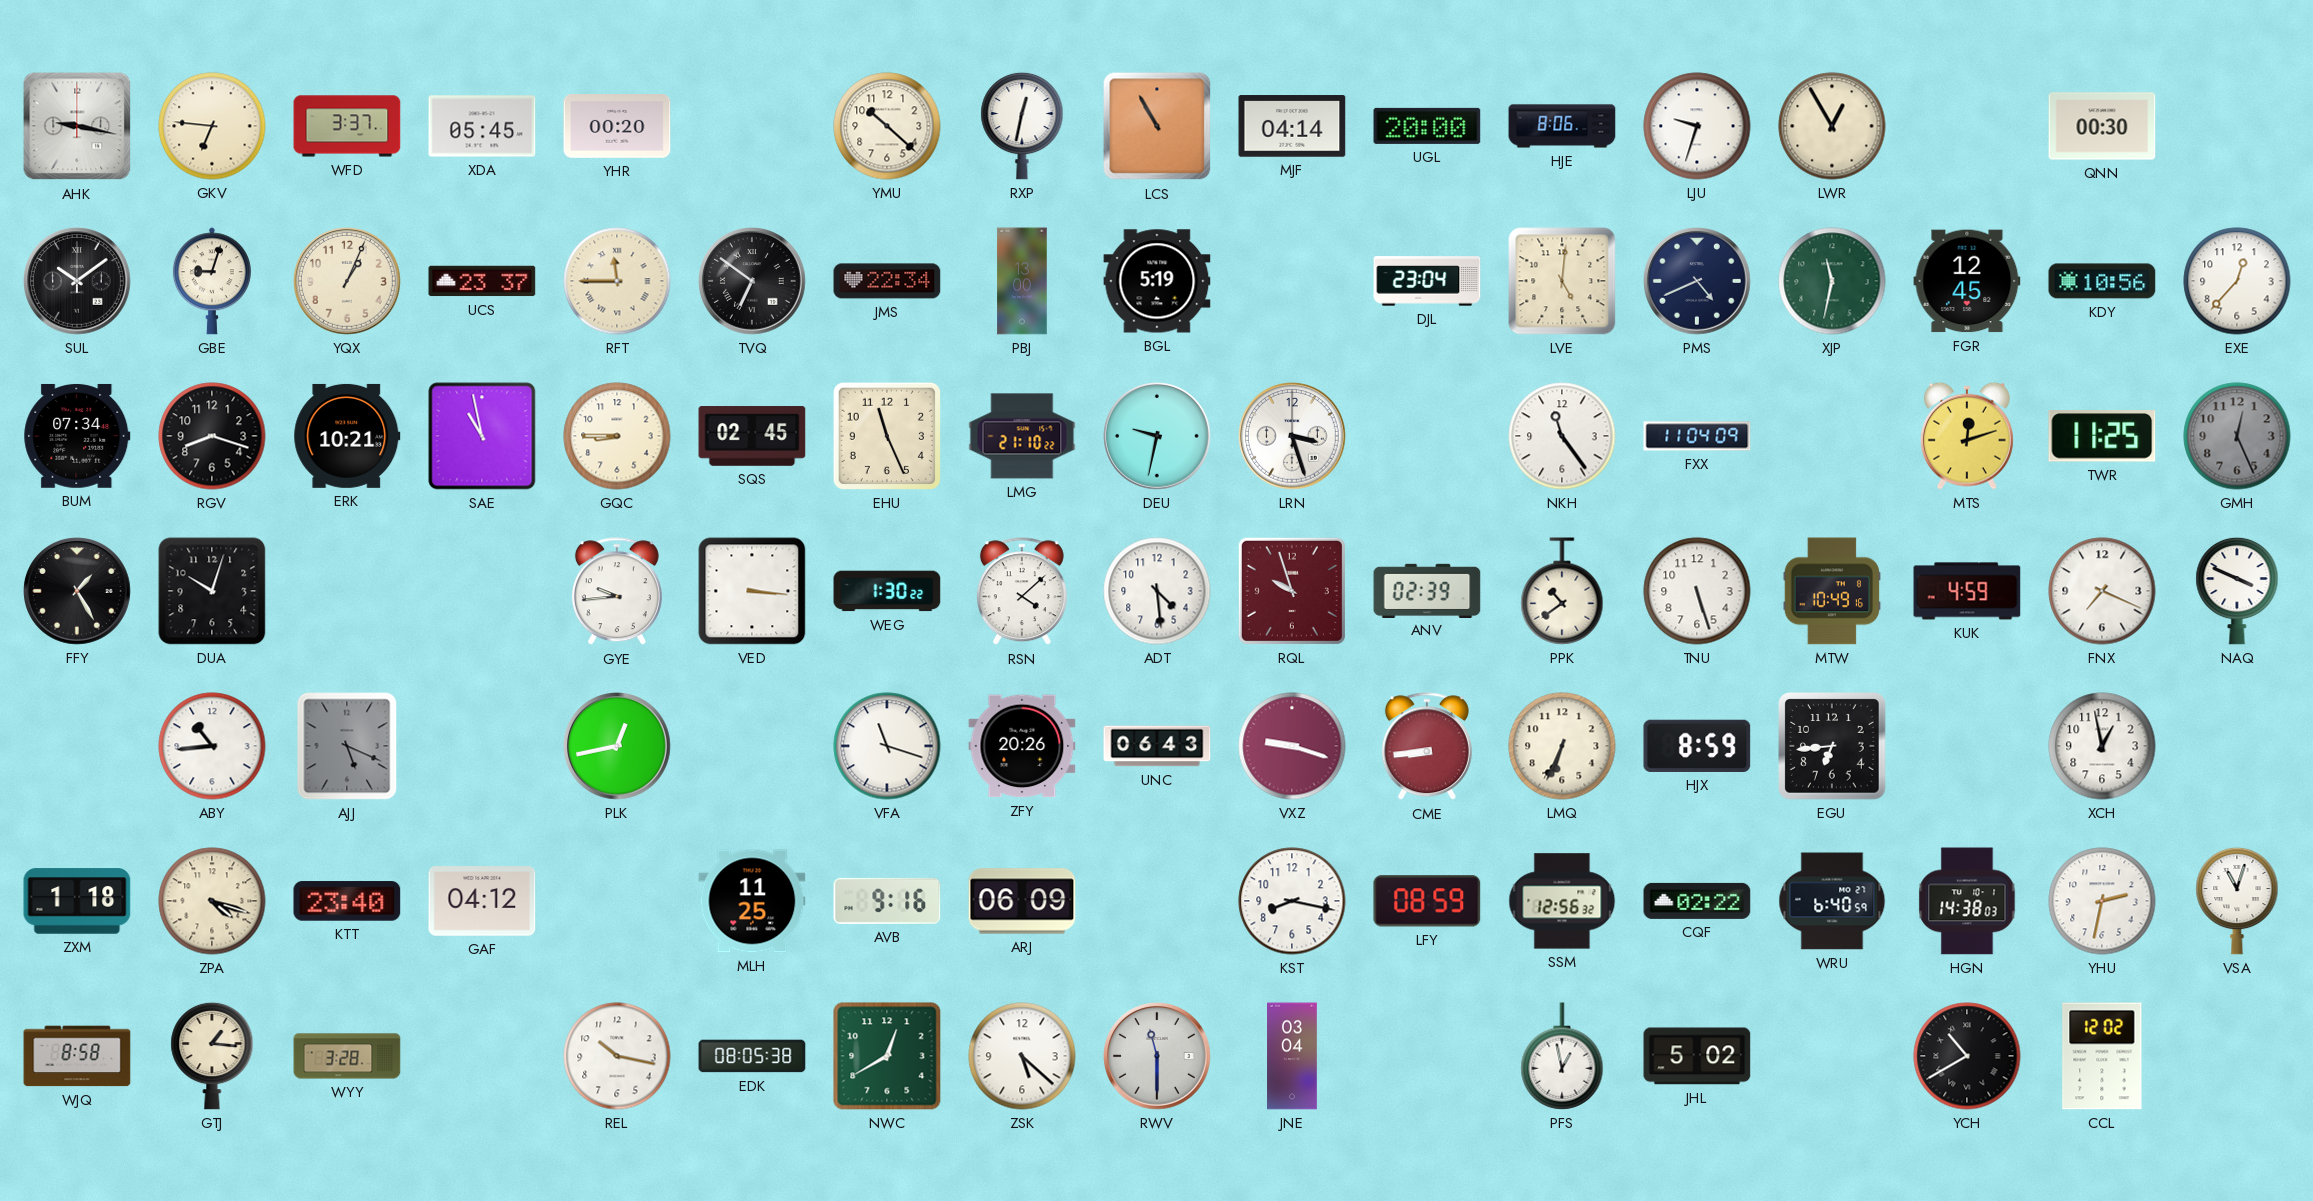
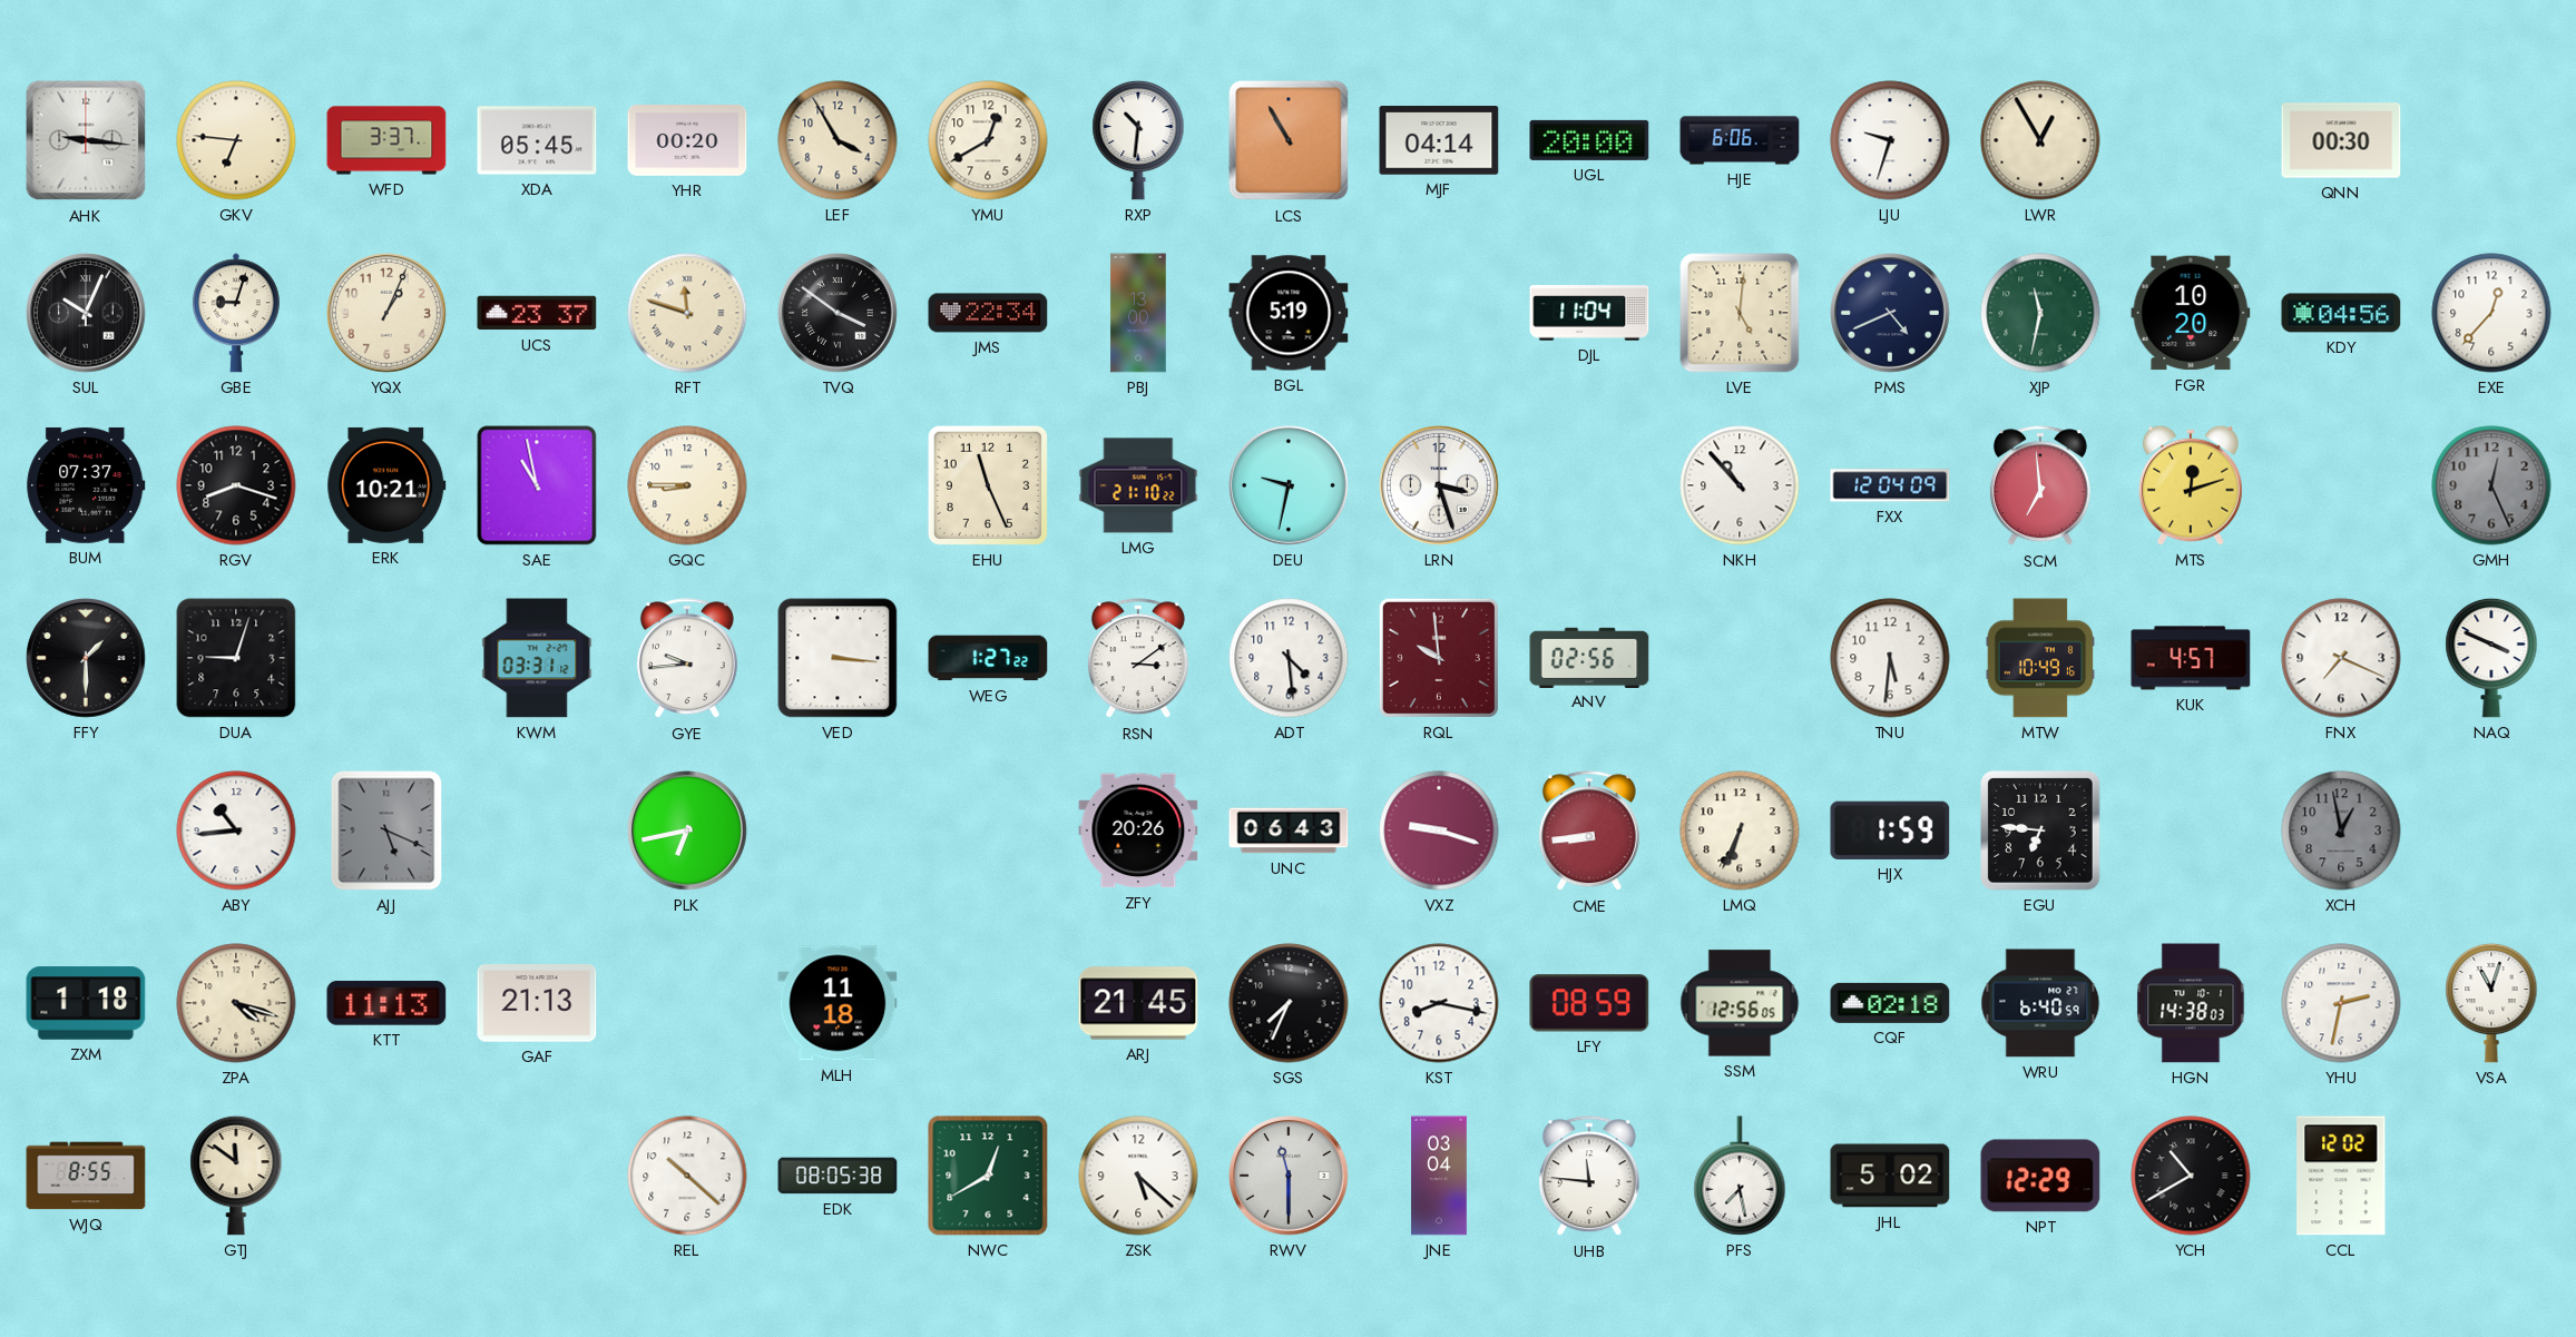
AHK: 9:17 -> 9:16
LEF: none -> 3:55
YMU: 10:22 -> 12:40
RXP: 12:32 -> 10:31
HJE: 8:06 -> 6:06
SUL: 10:09 -> 10:04
RFT: 11:45 -> 11:48
TVQ: 6:51 -> 3:51
DJL: 23:04 -> 11:04
FGR: 12:45 -> 10:20
KDY: 10:56 -> 04:56
BUM: 07:34 -> 07:37
SQS: 02:45 -> none
NKH: 11:24 -> 10:53
FXX: 11:04 -> 12:04
SCM: none -> 6:59
TWR: 11:25 -> none
FFY: 1:25 -> 1:30
DUA: 10:03 -> 9:03
KWM: none -> 03:31
WEG: 1:30 -> 1:27
RSN: 4:08 -> 3:09
RQL: 9:57 -> 9:59
ANV: 02:39 -> 02:56
PPK: 10:39 -> none
TNU: 5:27 -> 5:31
KUK: 4:59 -> 4:57
PLK: 12:43 -> 6:43
VFA: 11:18 -> none
HJX: 8:59 -> 1:59
EGU: 6:44 -> 6:46
XCH dial: white -> grey
KTT: 23:40 -> 11:13
GAF: 04:12 -> 21:13
MLH: 11:25 -> 11:18
AVB: 9:16 -> none
ARJ: 06:09 -> 21:45
SGS: none -> 7:34
SSM: 12:56:32 -> 12:56:05
CQF: 02:22 -> 02:18
WJQ: 8:58 -> 8:55
GTJ: 1:16 -> 11:51
WYY: 3:28 -> none
REL: 10:17 -> 10:22
UHB: none -> 11:46
PFS: 12:58 -> 7:28
NPT: none -> 12:29
